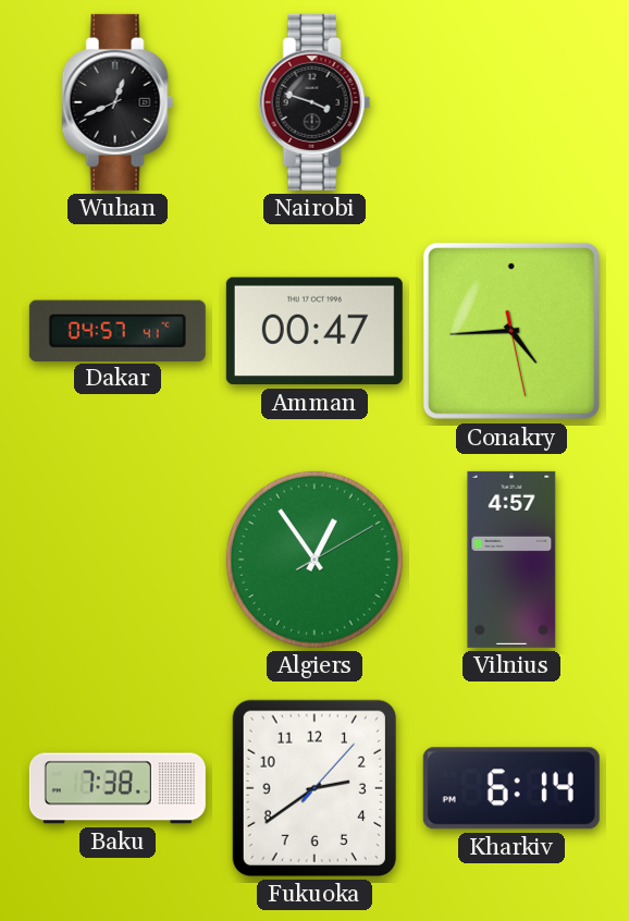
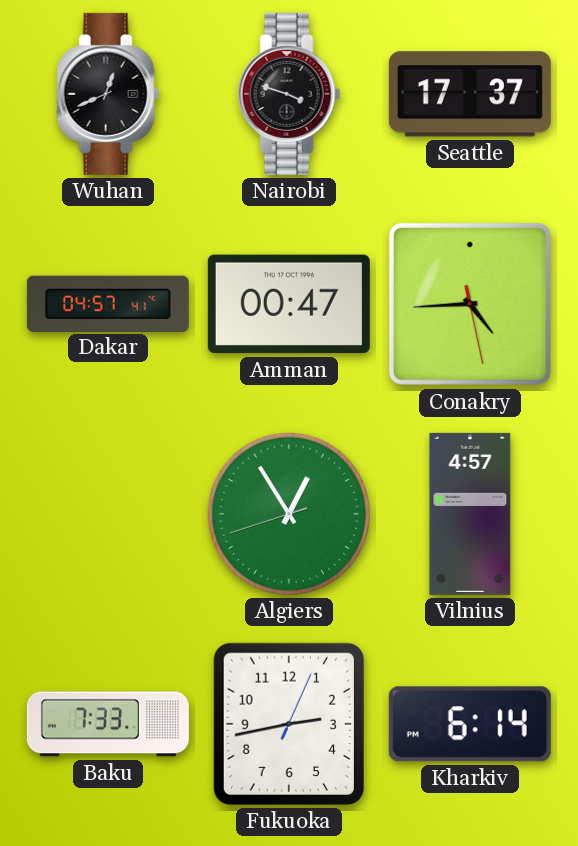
Seattle: none -> 17:37
Algiers: 12:54:10 -> 12:54:42
Baku: 7:38 -> 7:33
Fukuoka: 2:39 -> 2:43
